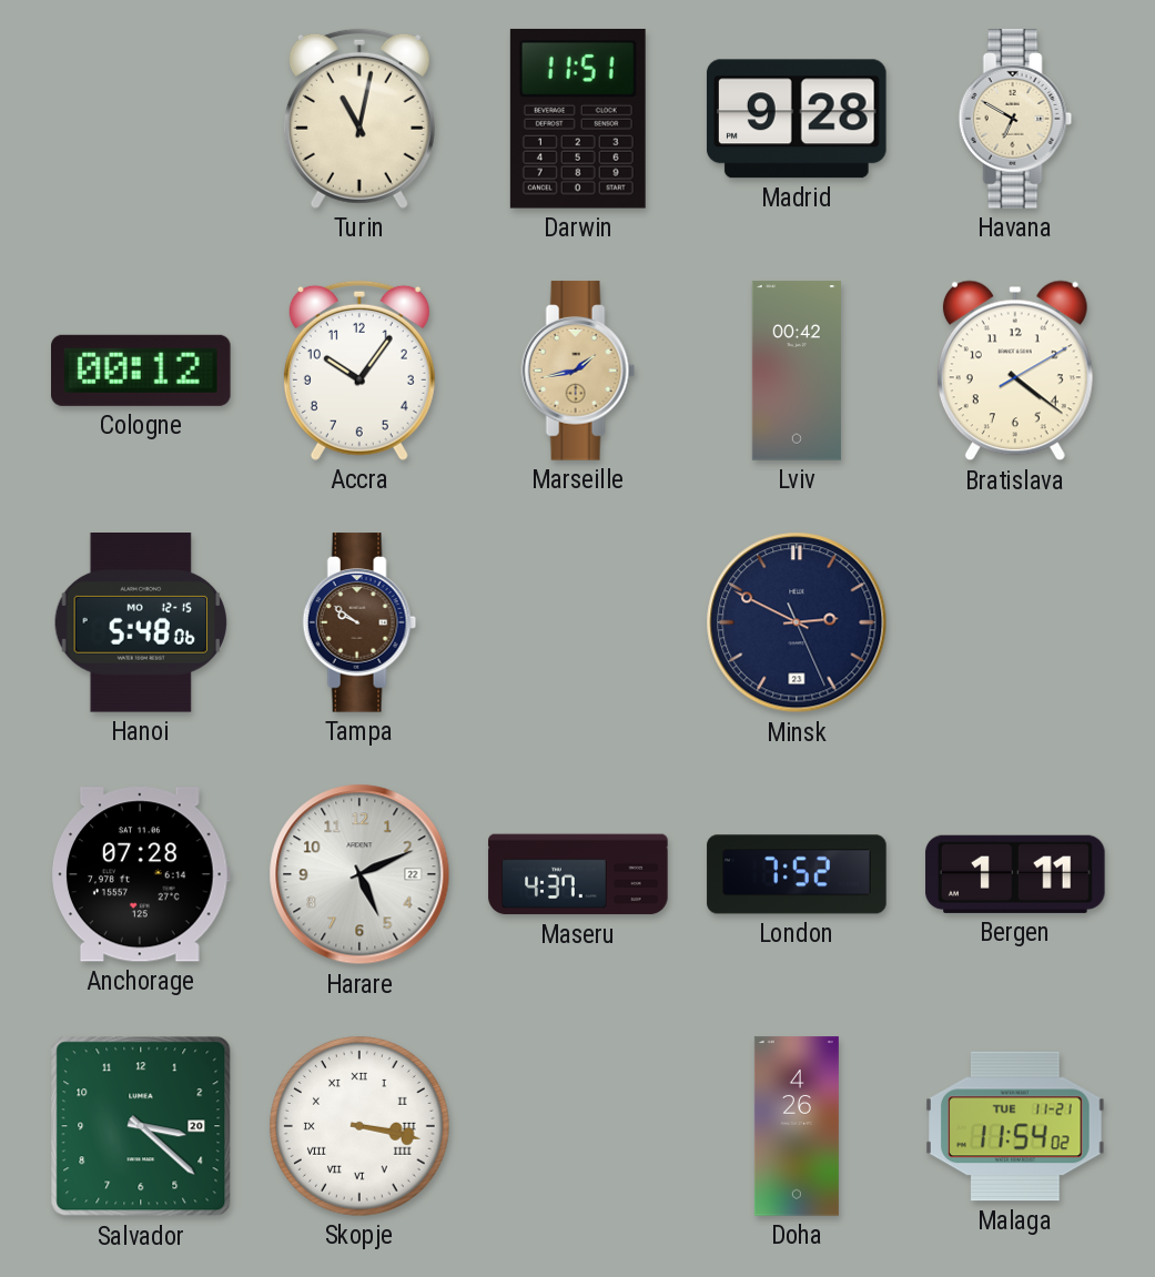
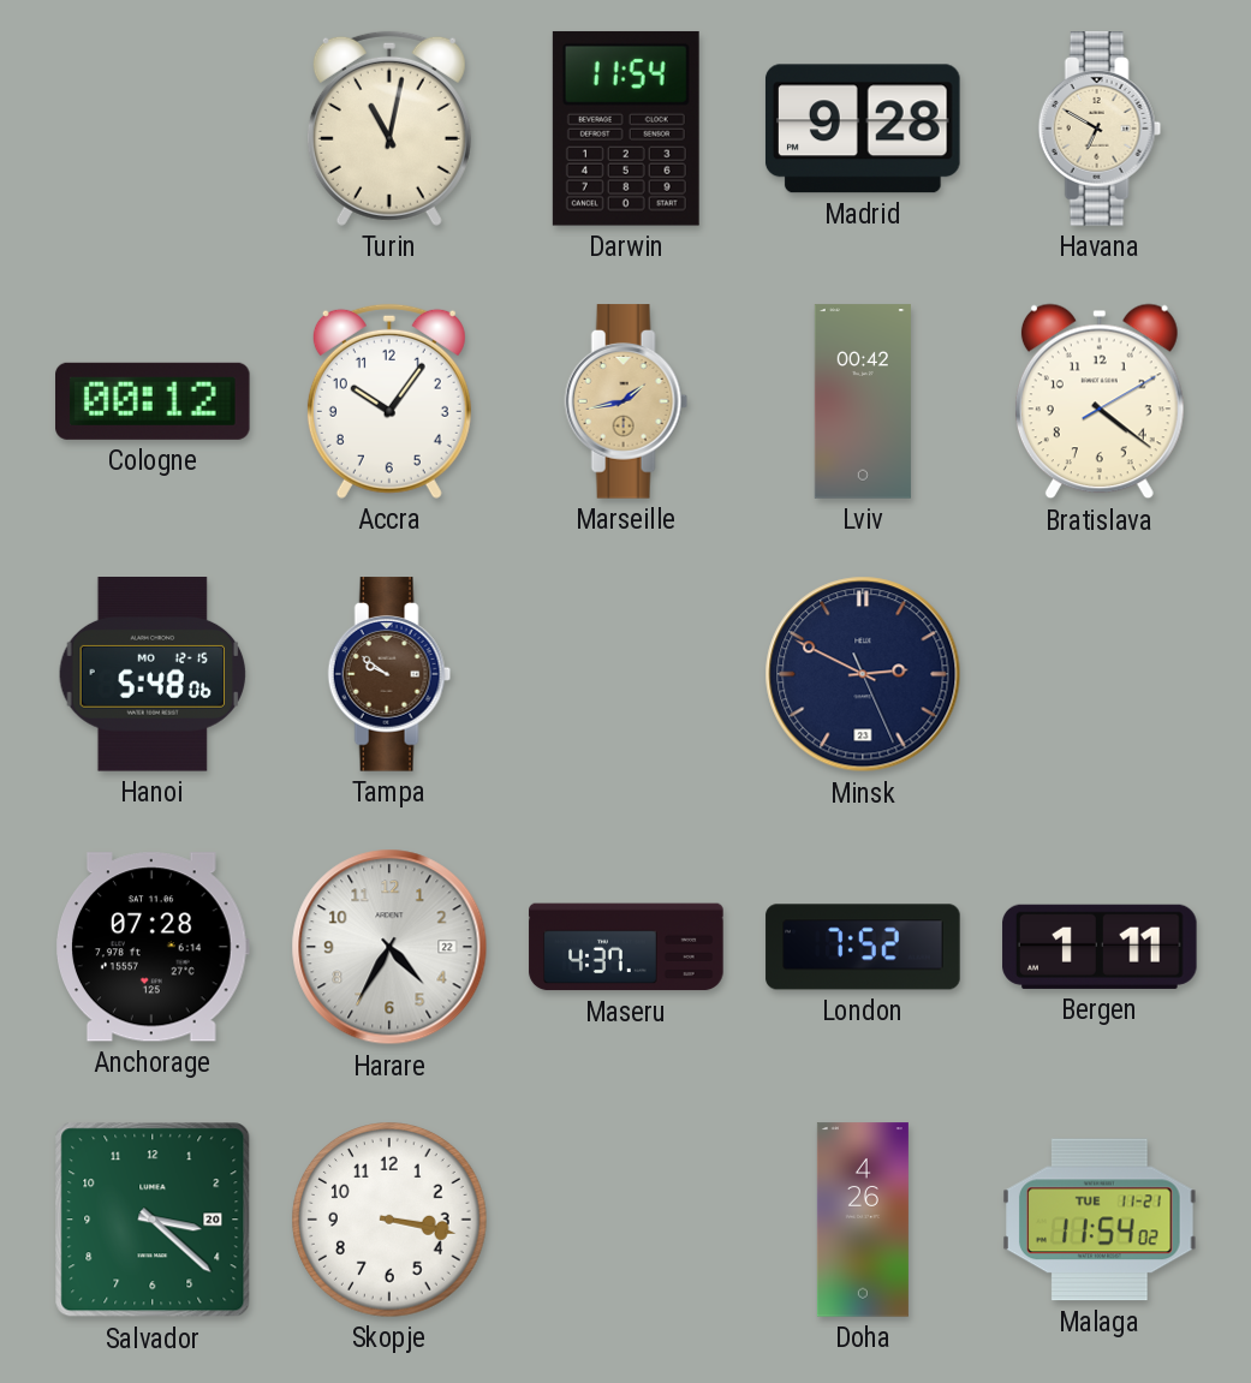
Darwin: 11:51 -> 11:54
Harare: 5:11 -> 4:35
Skopje numerals: Roman -> Arabic
